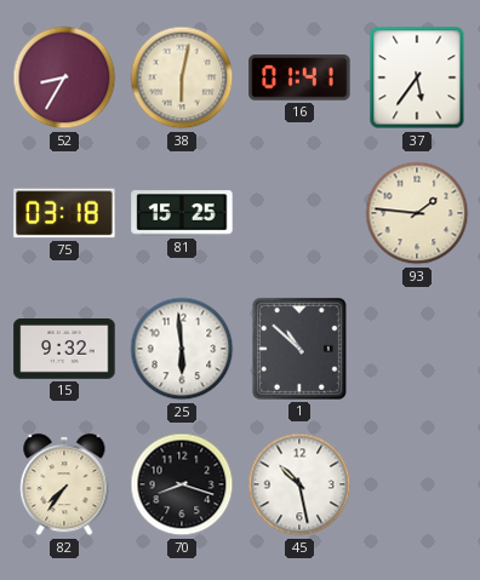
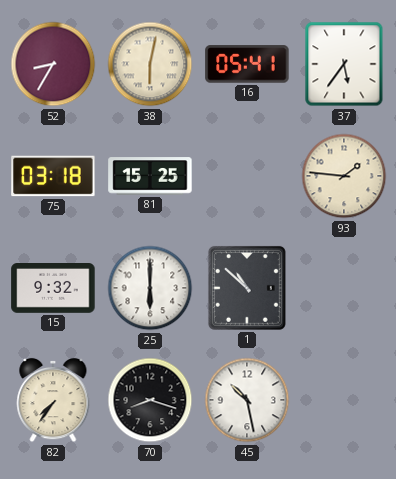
16: 01:41 -> 05:41
25: 5:59 -> 6:00
